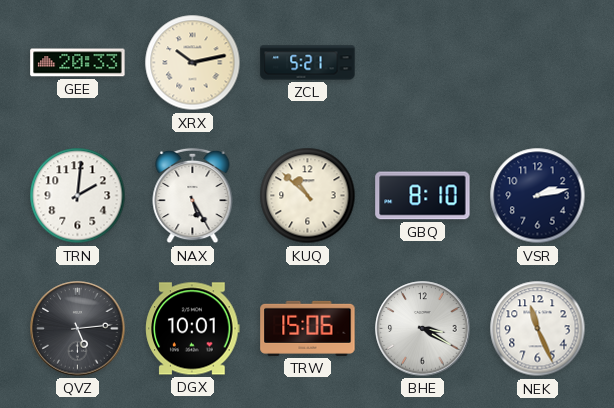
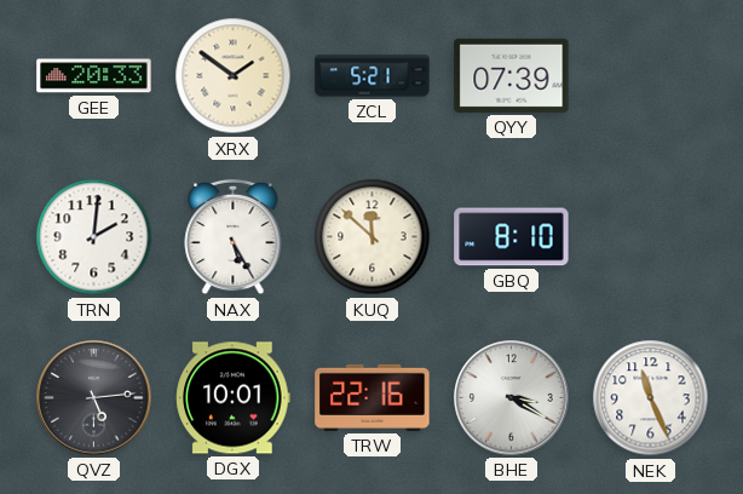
XRX: 10:13 -> 1:51
QYY: none -> 07:39
KUQ: 10:52 -> 11:52
VSR: 2:13 -> none
TRW: 15:06 -> 22:16
